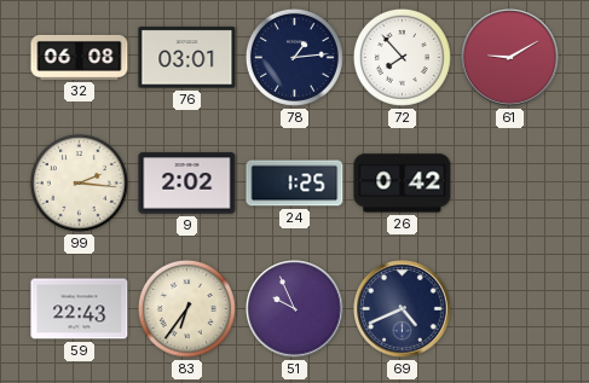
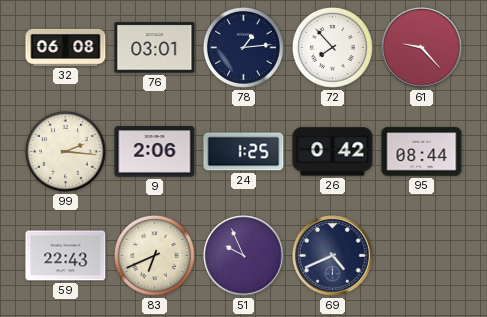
61: 9:10 -> 9:23
9: 2:02 -> 2:06
95: none -> 08:44
83: 6:36 -> 6:41
